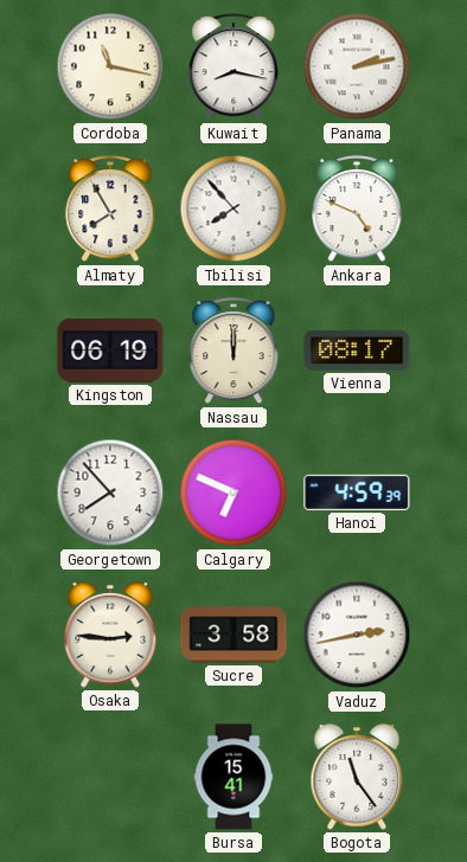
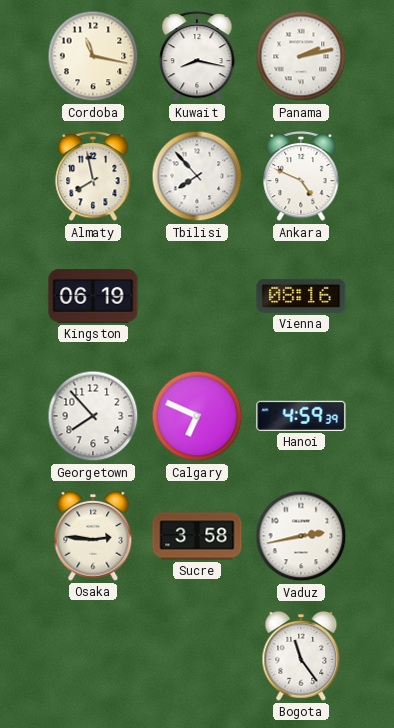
Almaty: 7:55 -> 7:58
Nassau: 12:00 -> none
Vienna: 08:17 -> 08:16
Bursa: 15:41 -> none
